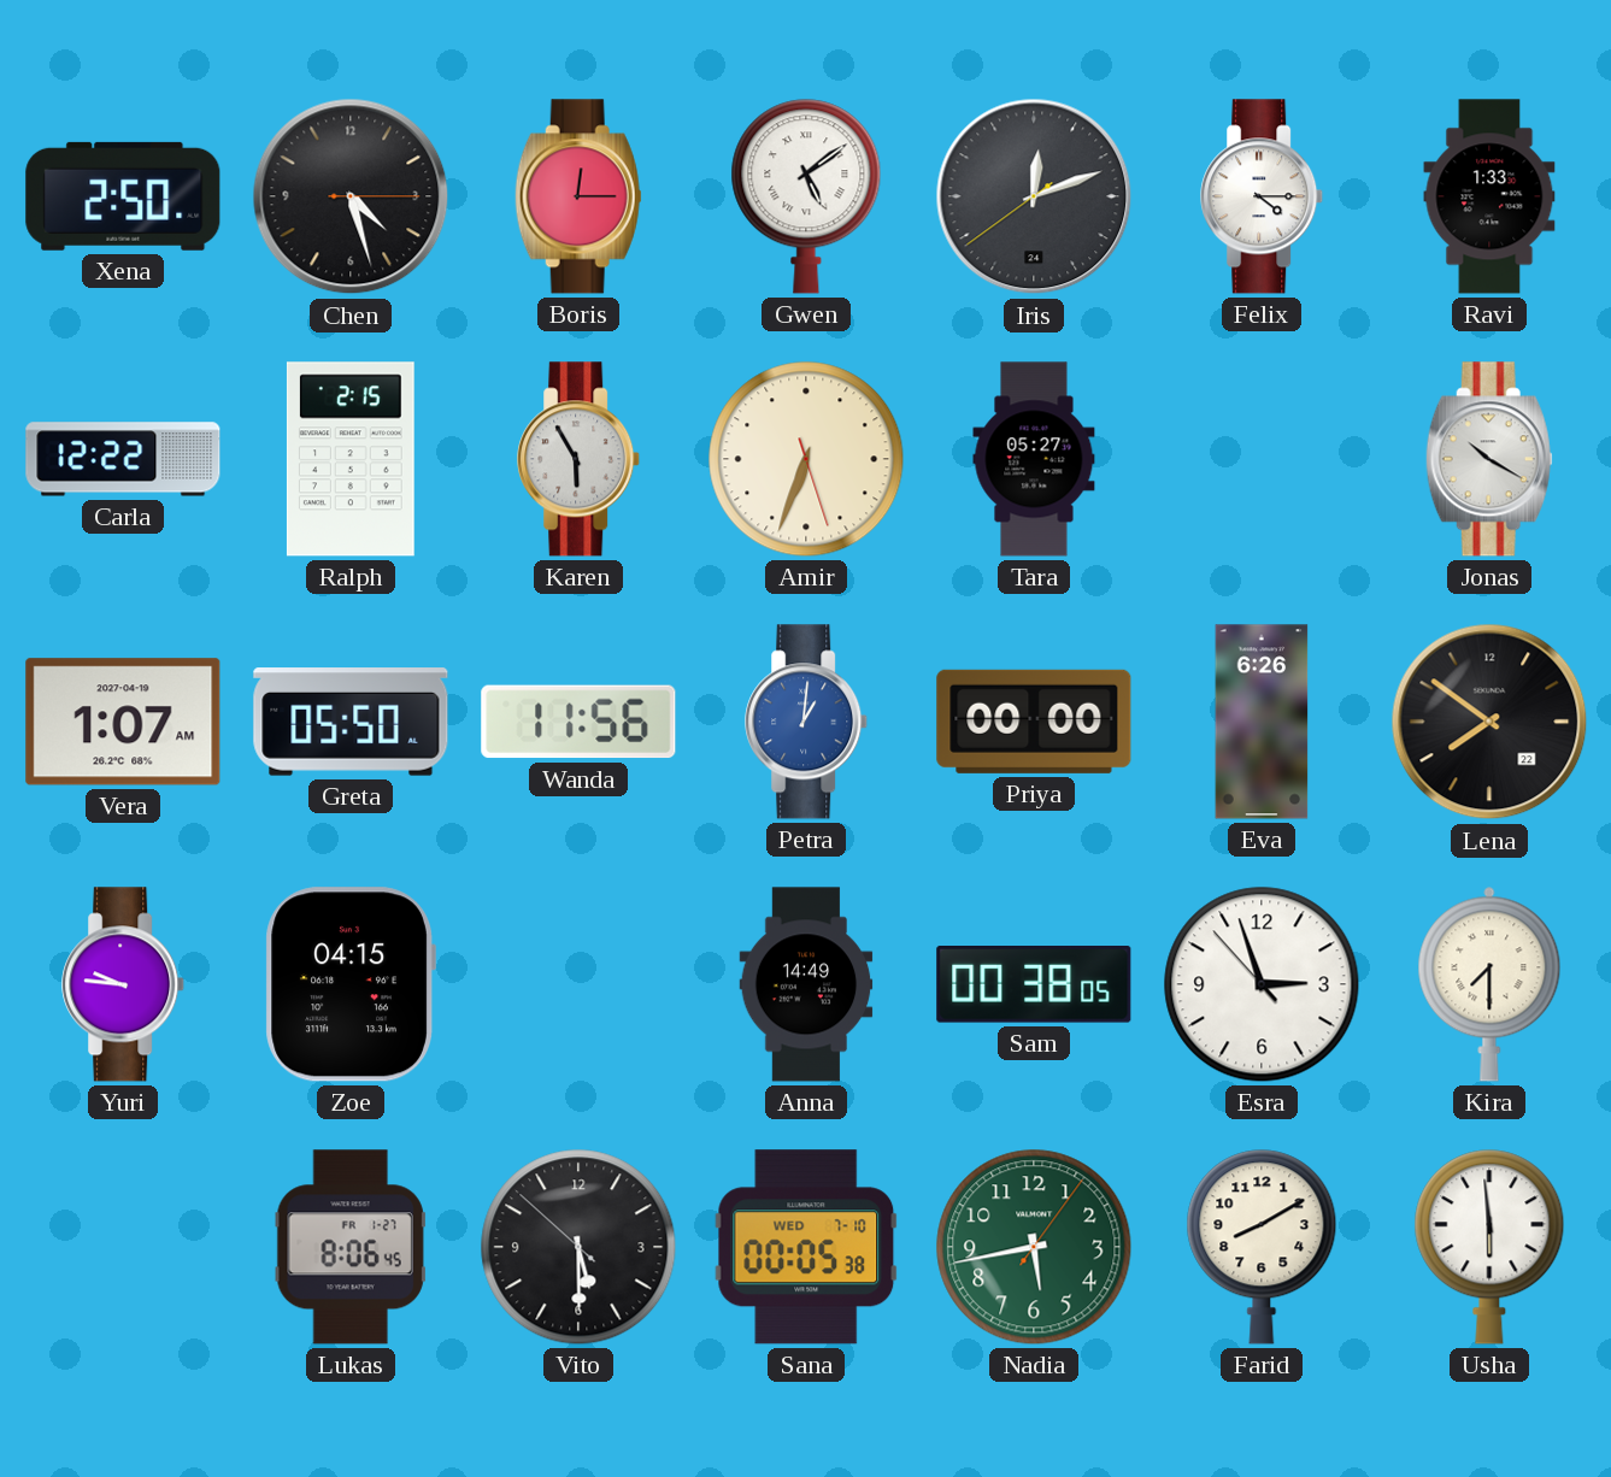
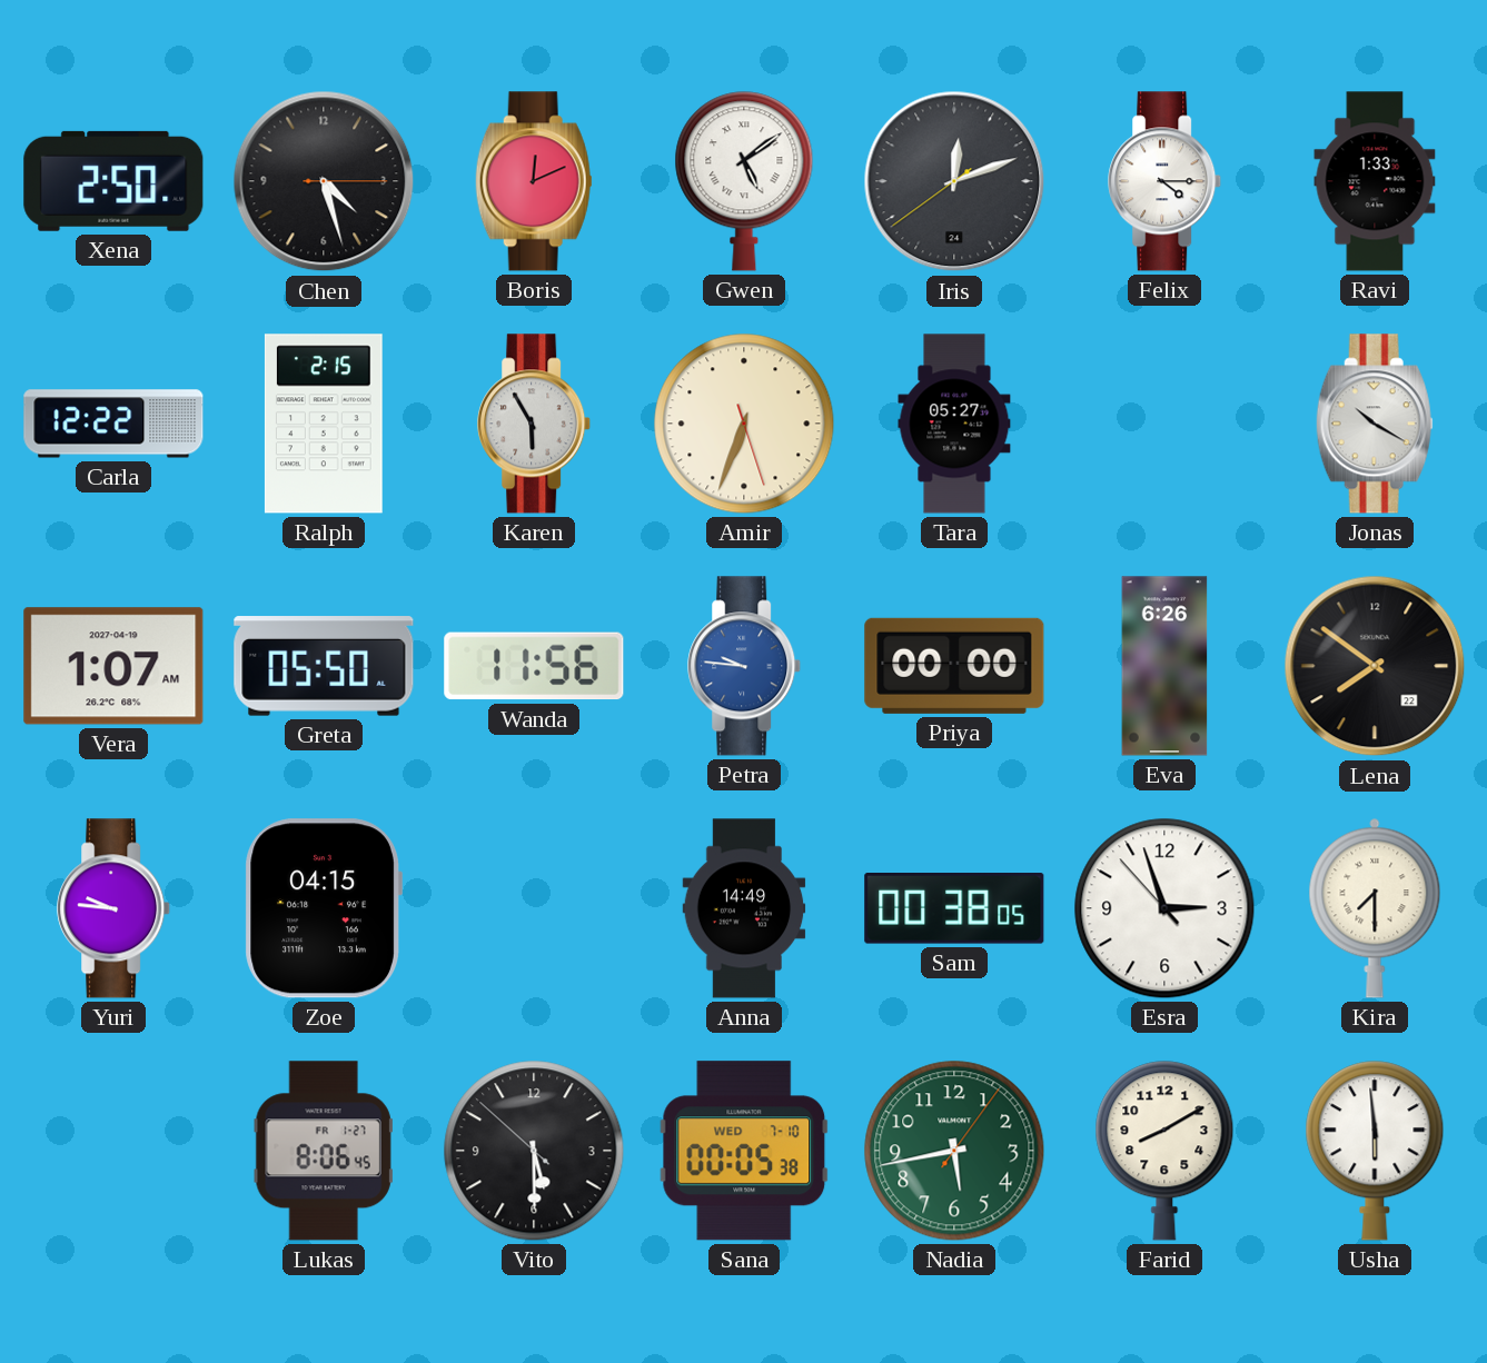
Boris: 12:15 -> 12:11
Petra: 1:01 -> 9:46
